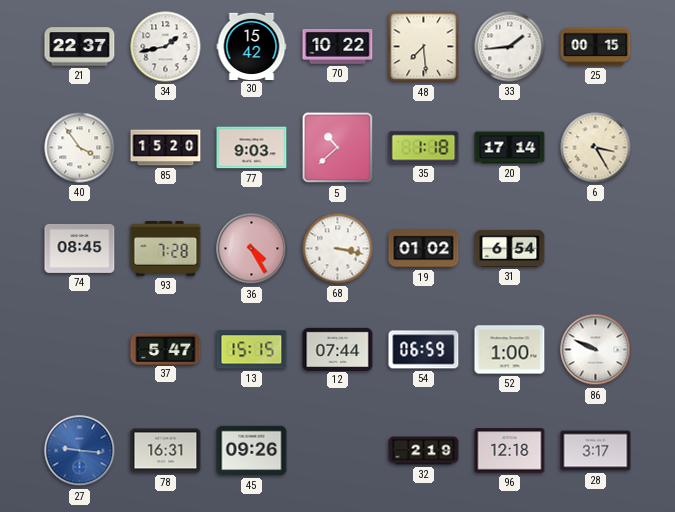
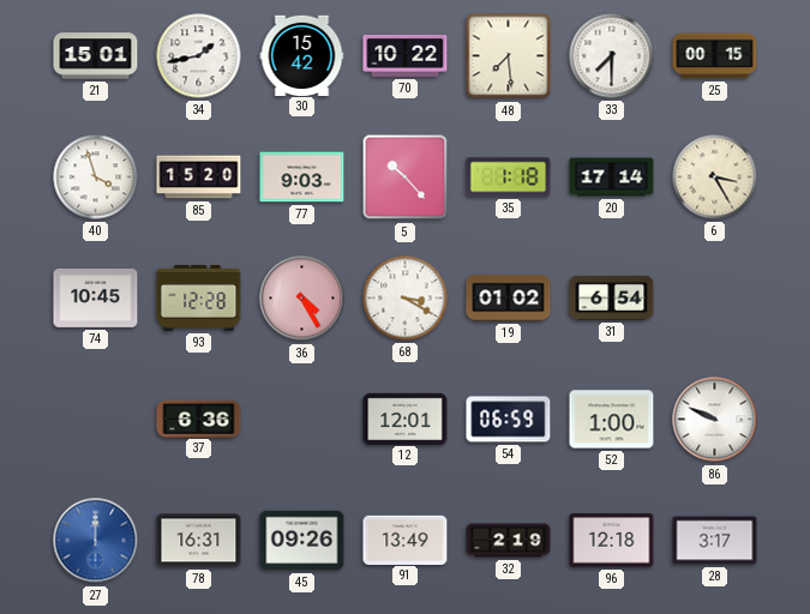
21: 22:37 -> 15:01
33: 1:44 -> 7:30
40: 3:54 -> 3:57
5: 10:38 -> 10:23
74: 08:45 -> 10:45
93: 7:28 -> 12:28
68: 3:17 -> 3:20
37: 5:47 -> 6:36
13: 15:15 -> none
12: 07:44 -> 12:01
27: 9:16 -> 12:00
91: none -> 13:49
